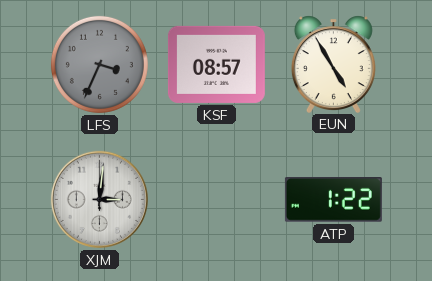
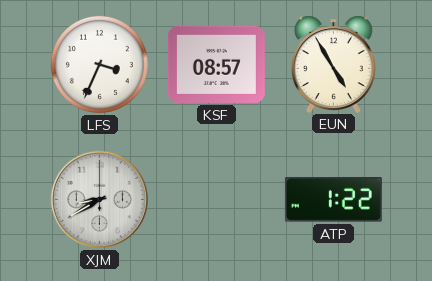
LFS dial: grey -> white
XJM: 3:01 -> 8:40
